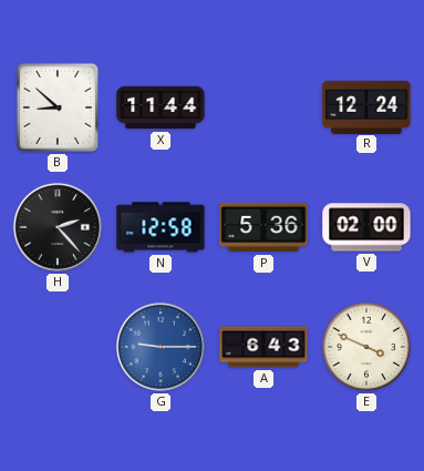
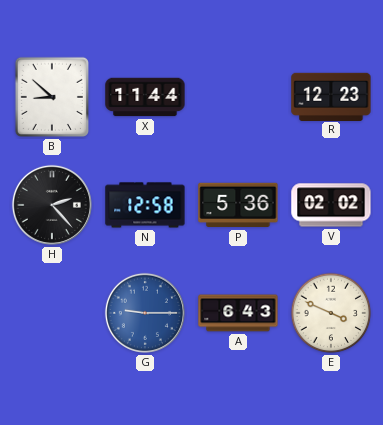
R: 12:24 -> 12:23
V: 02:00 -> 02:02
